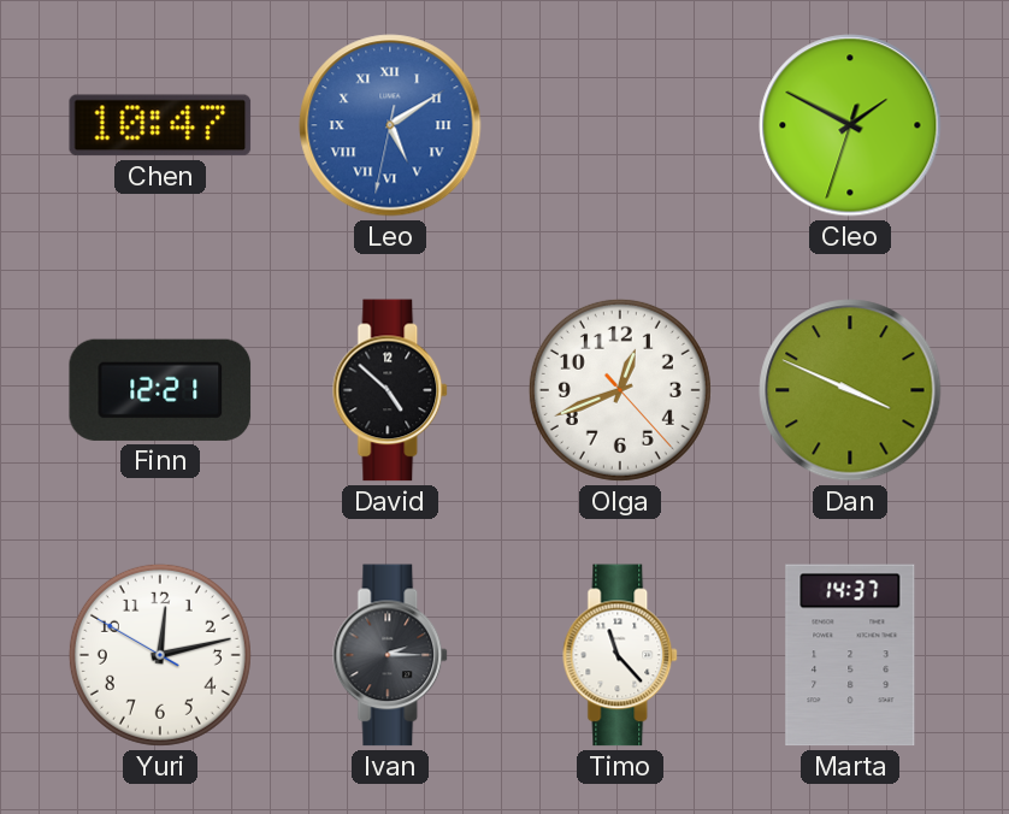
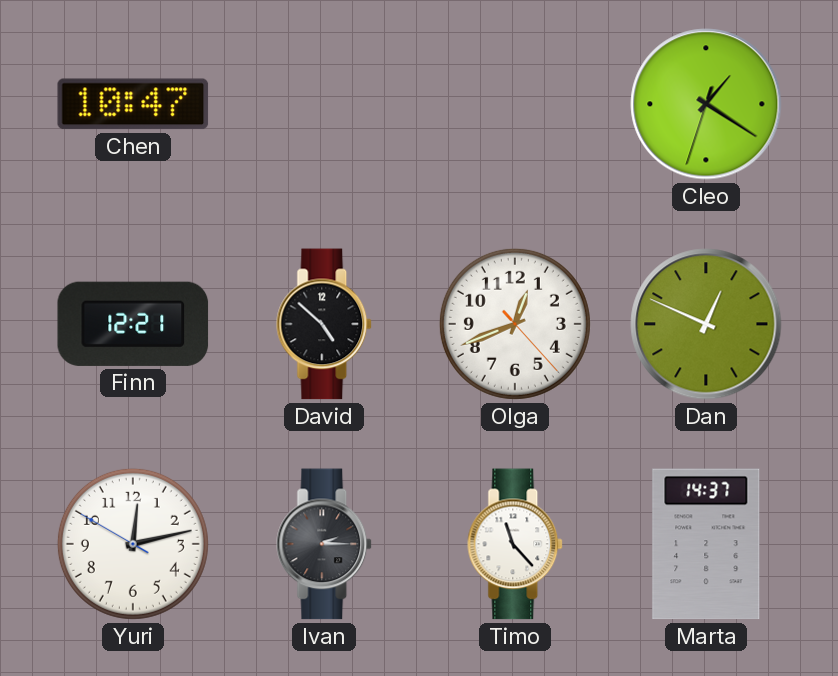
Leo: 5:09 -> none
Cleo: 1:49 -> 1:20
Dan: 3:49 -> 12:49
